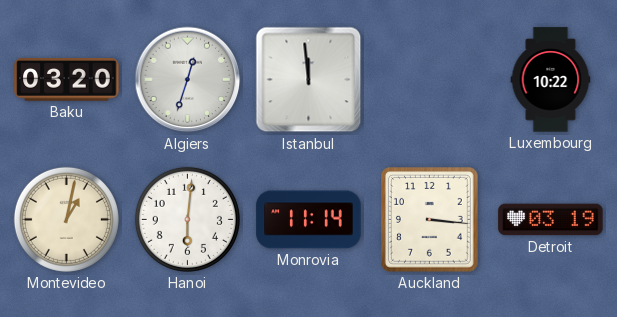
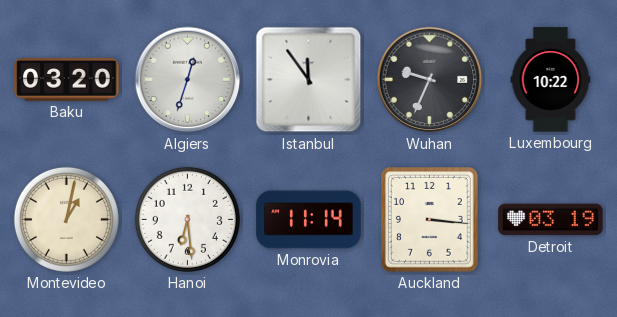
Istanbul: 11:59 -> 11:54
Wuhan: none -> 9:34
Hanoi: 6:01 -> 6:29
